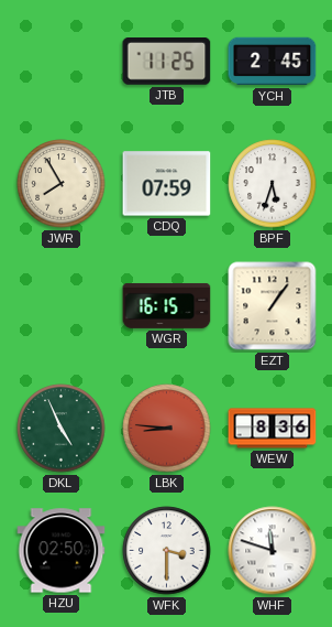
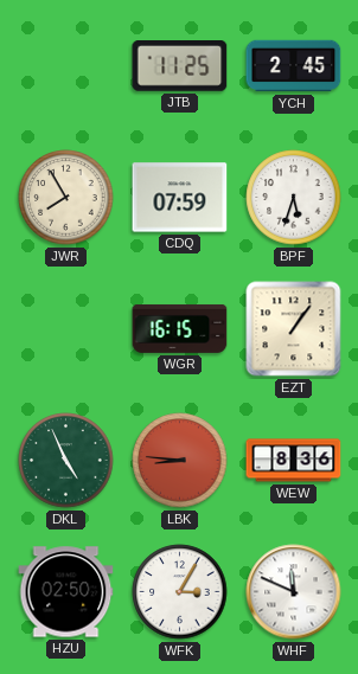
WFK: 3:30 -> 3:05
WHF: 11:48 -> 11:49
